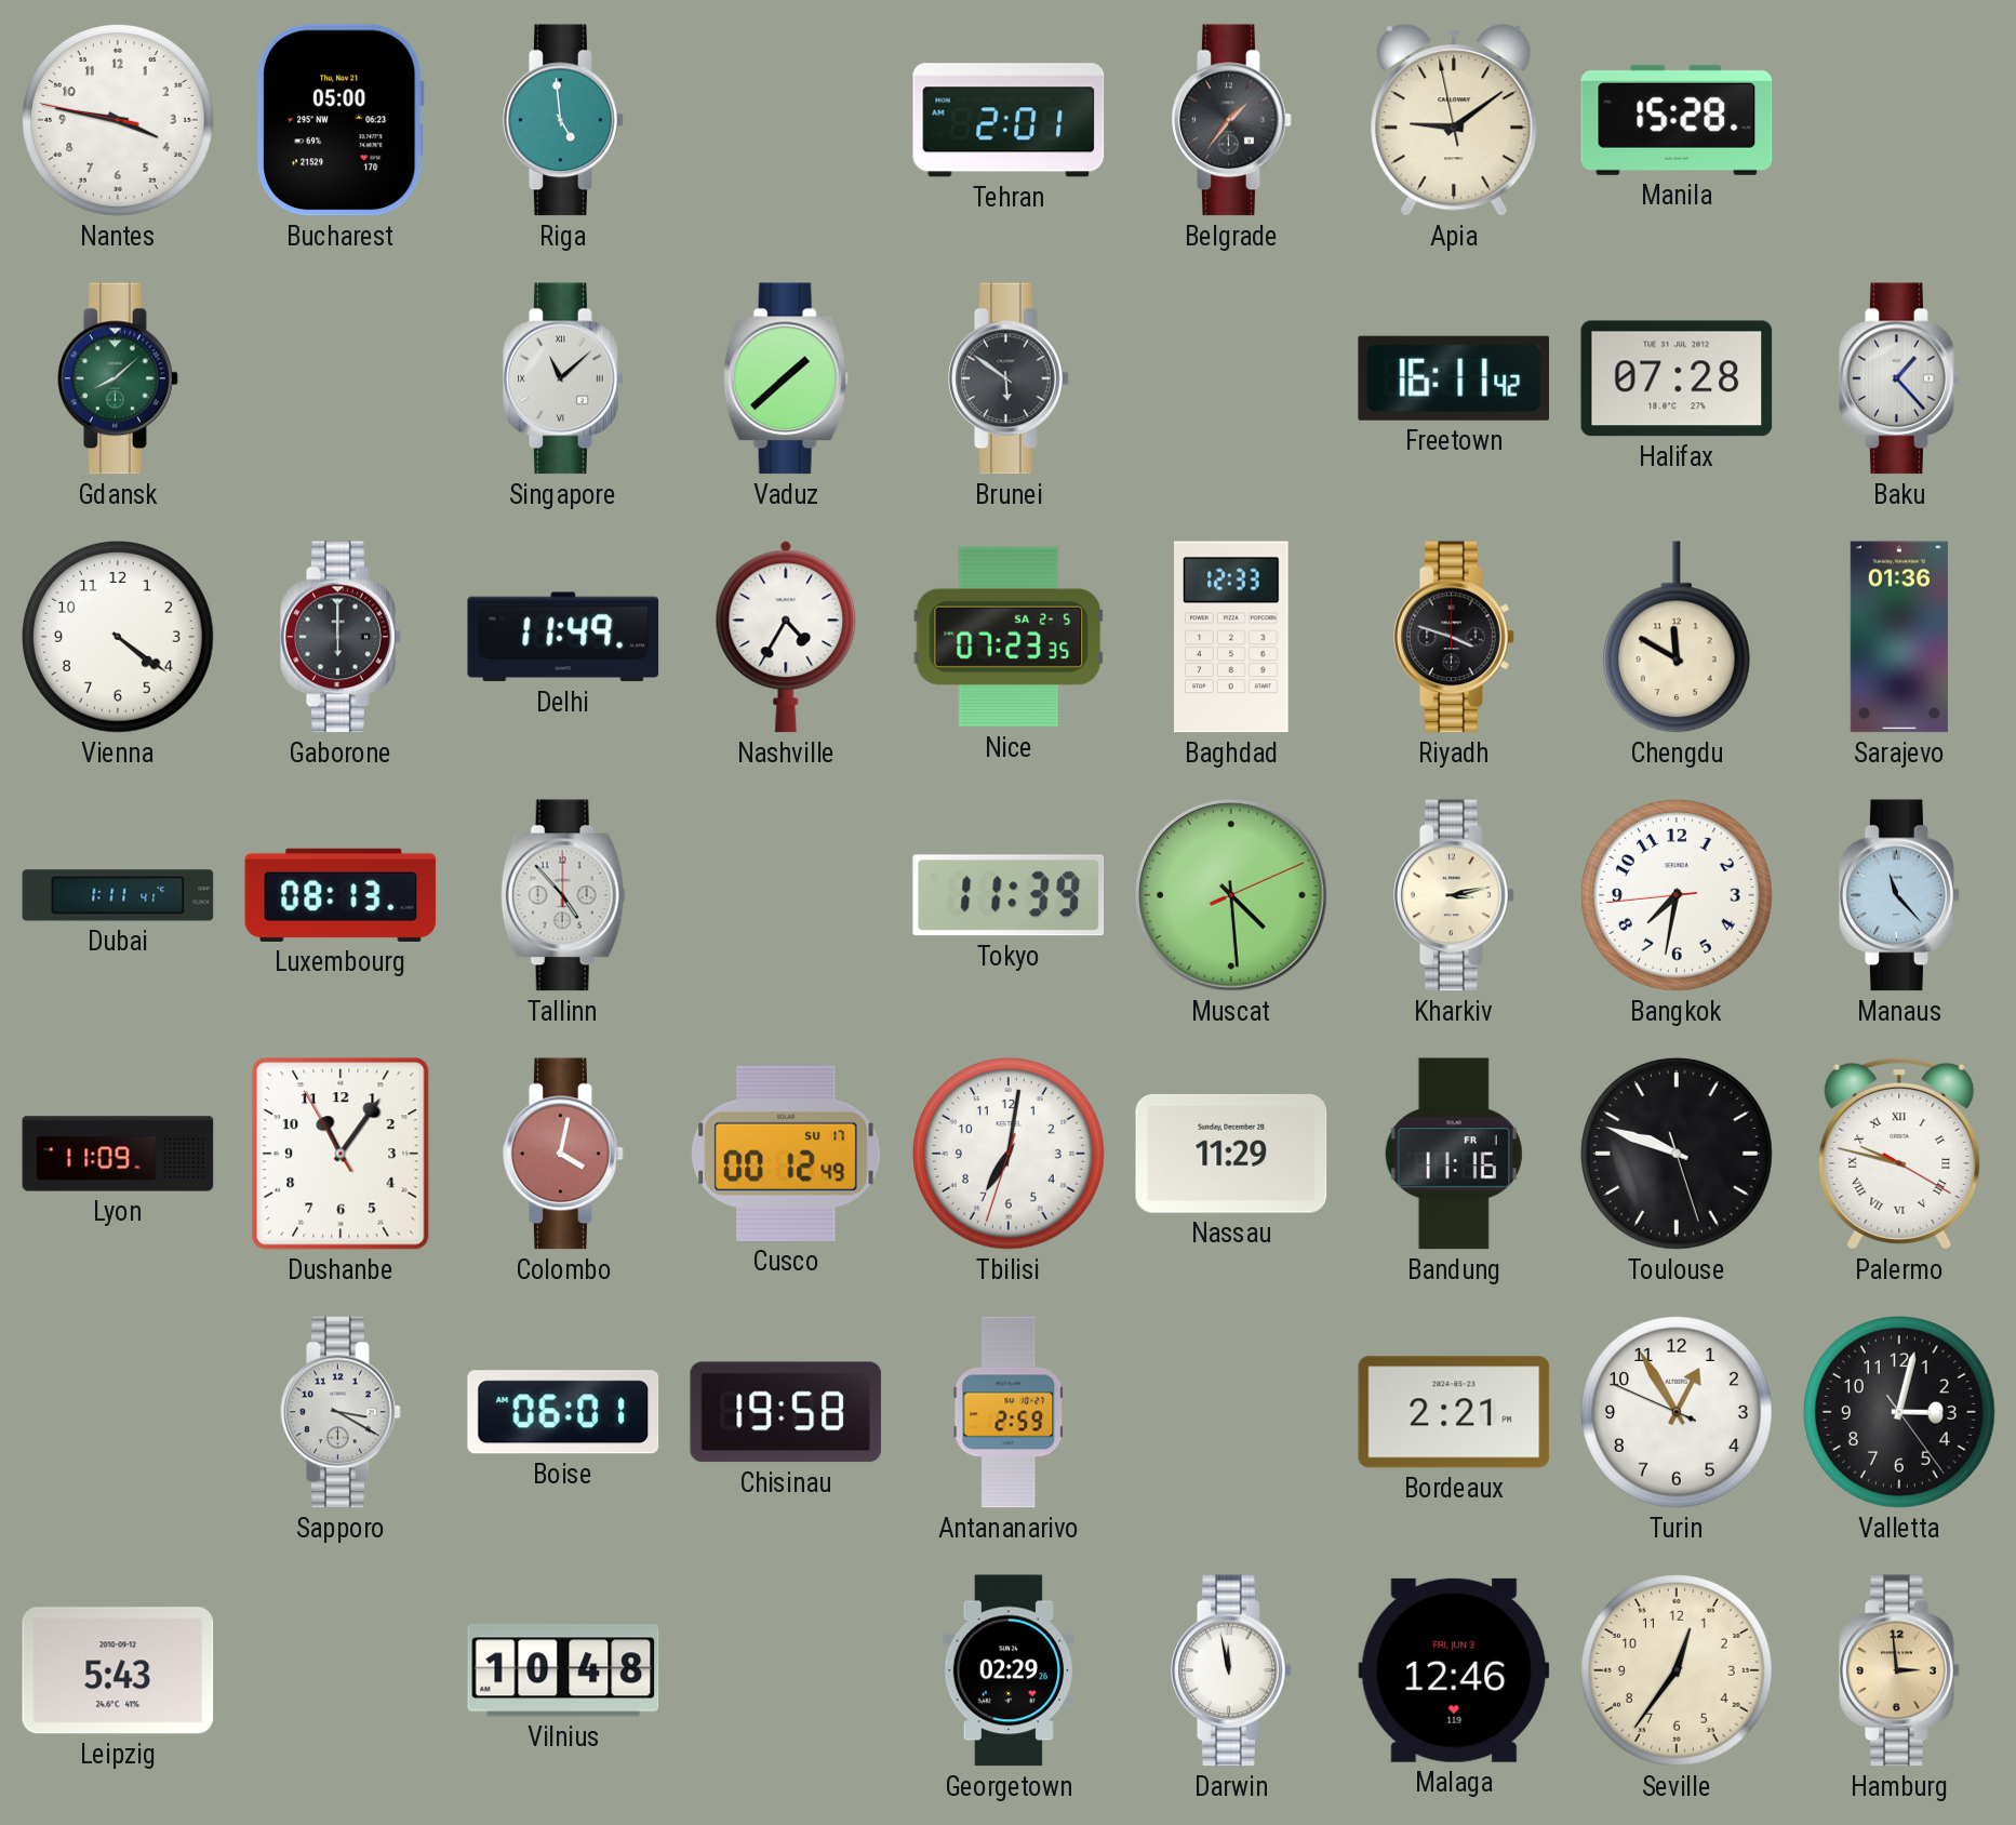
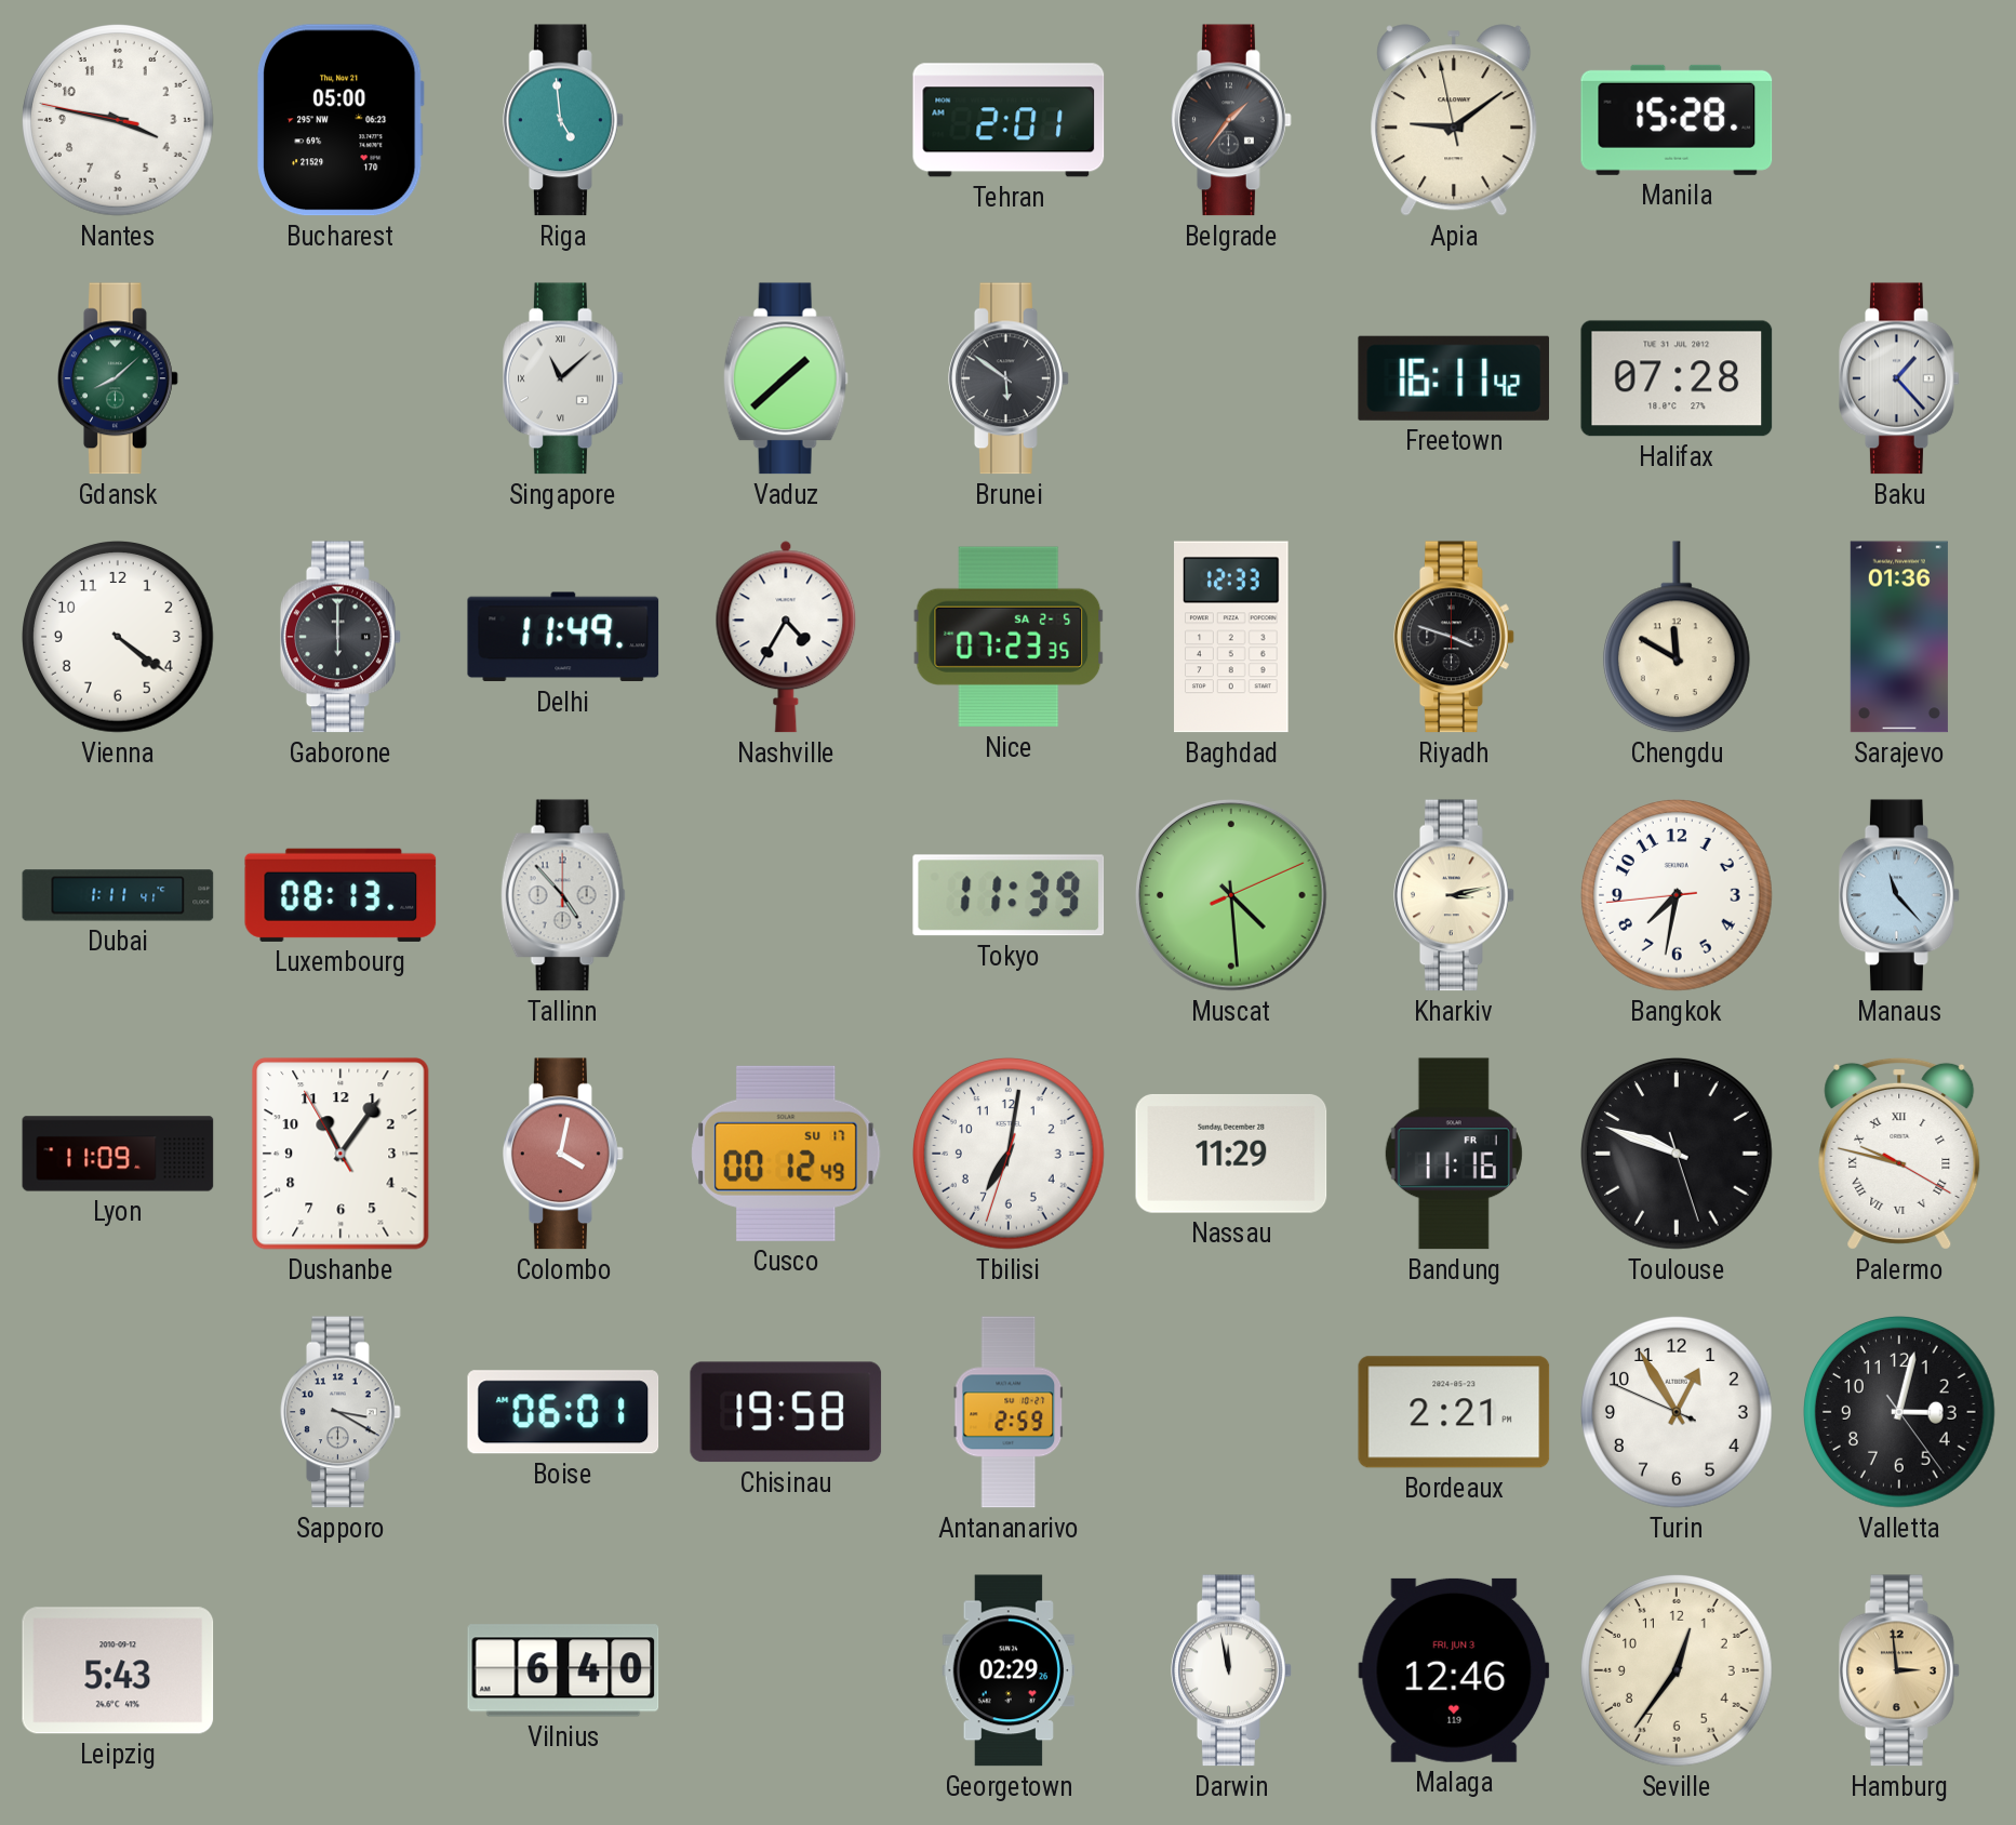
Vilnius: 10:48 -> 6:40
